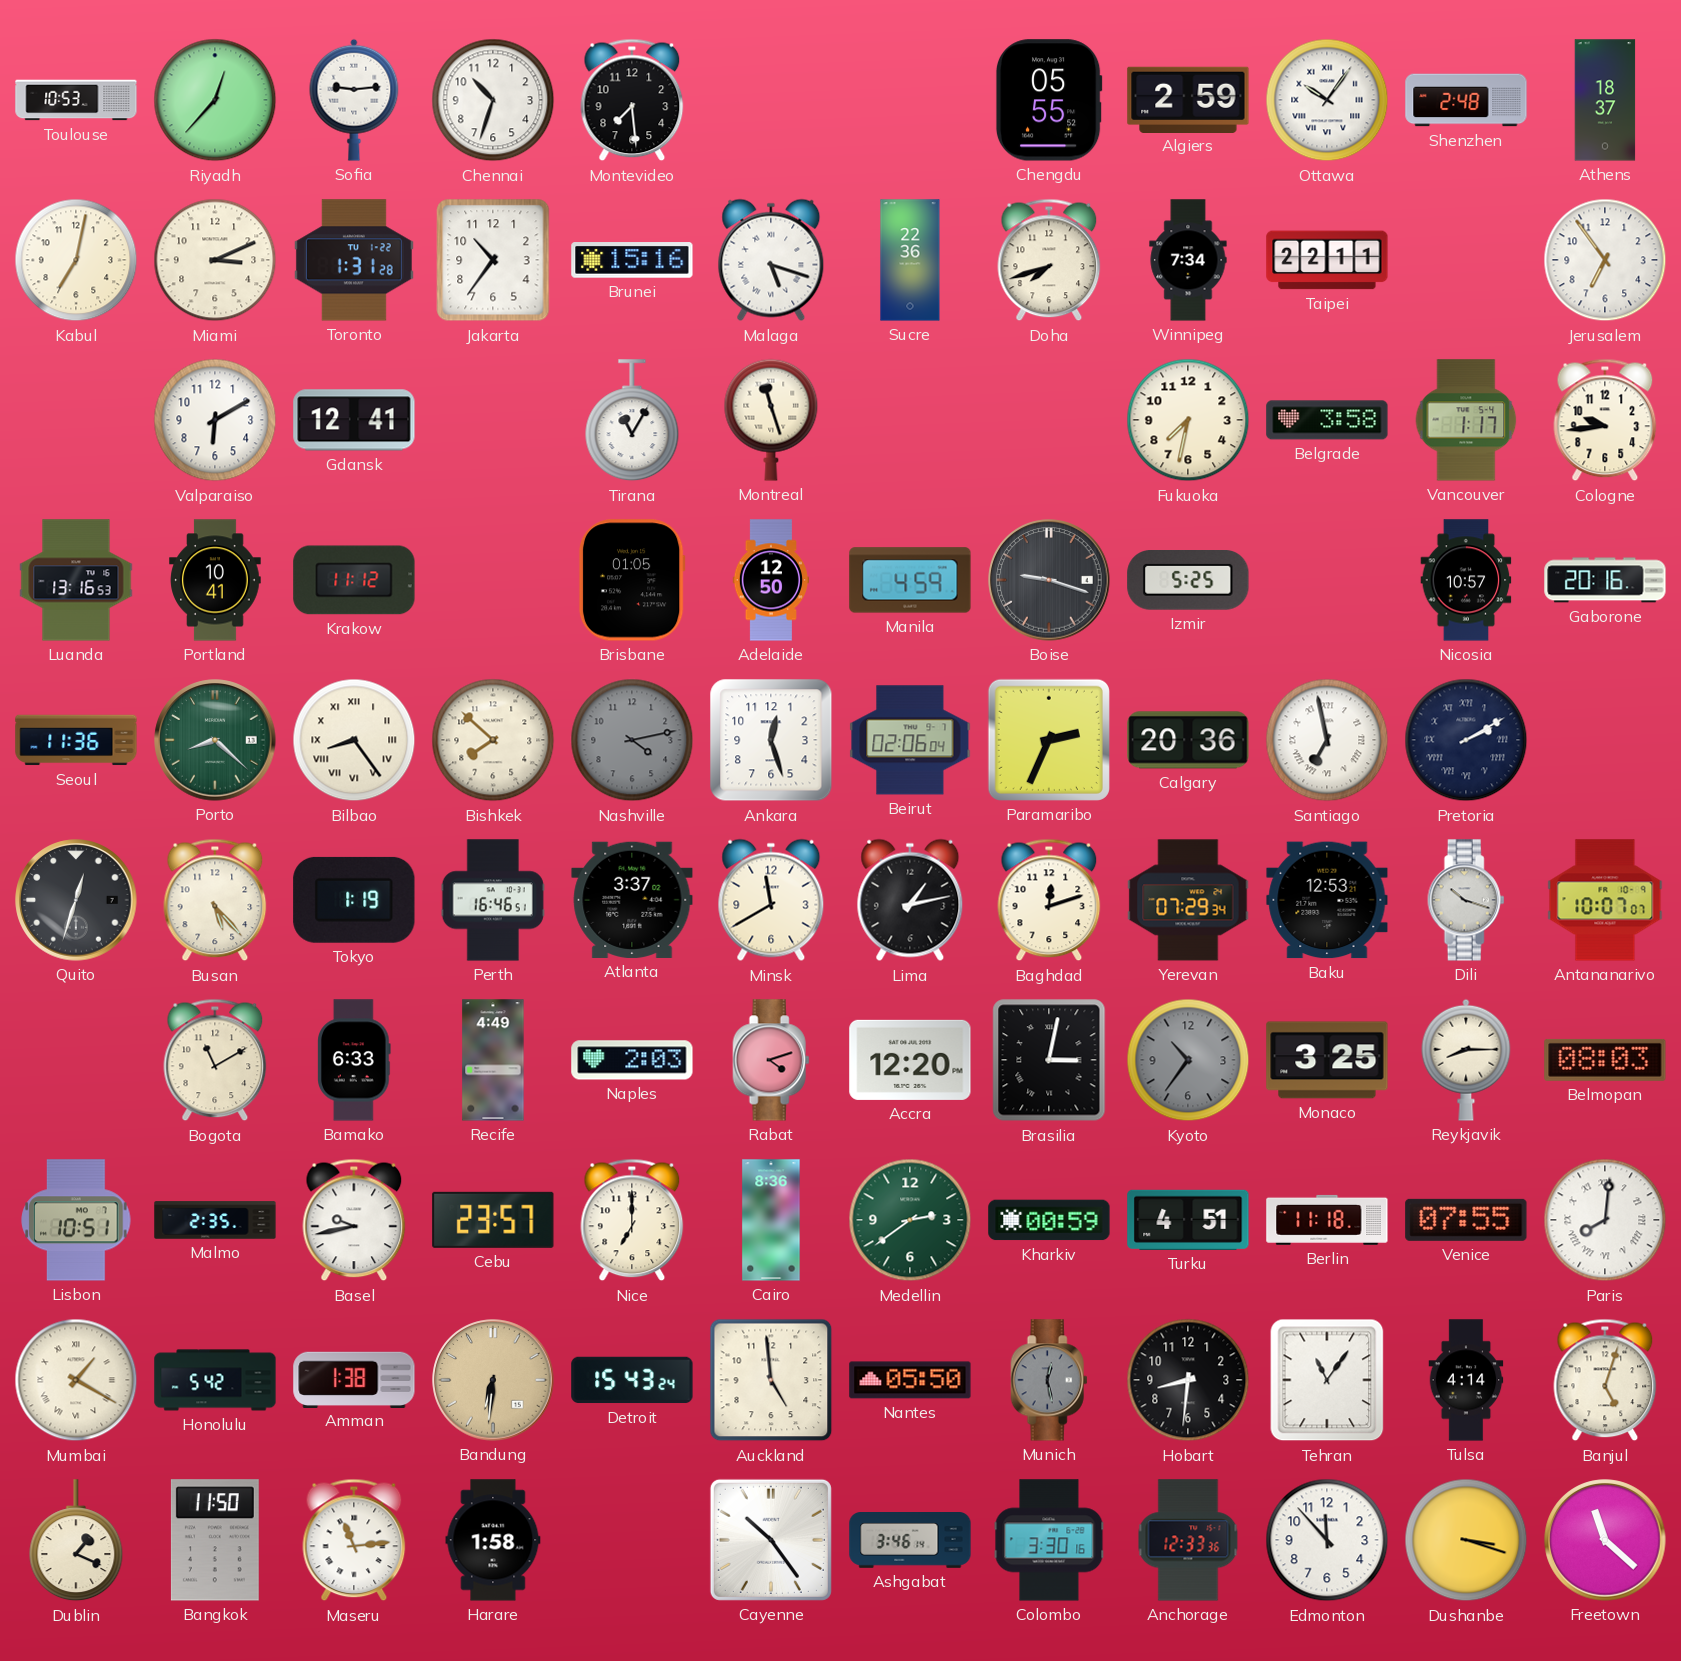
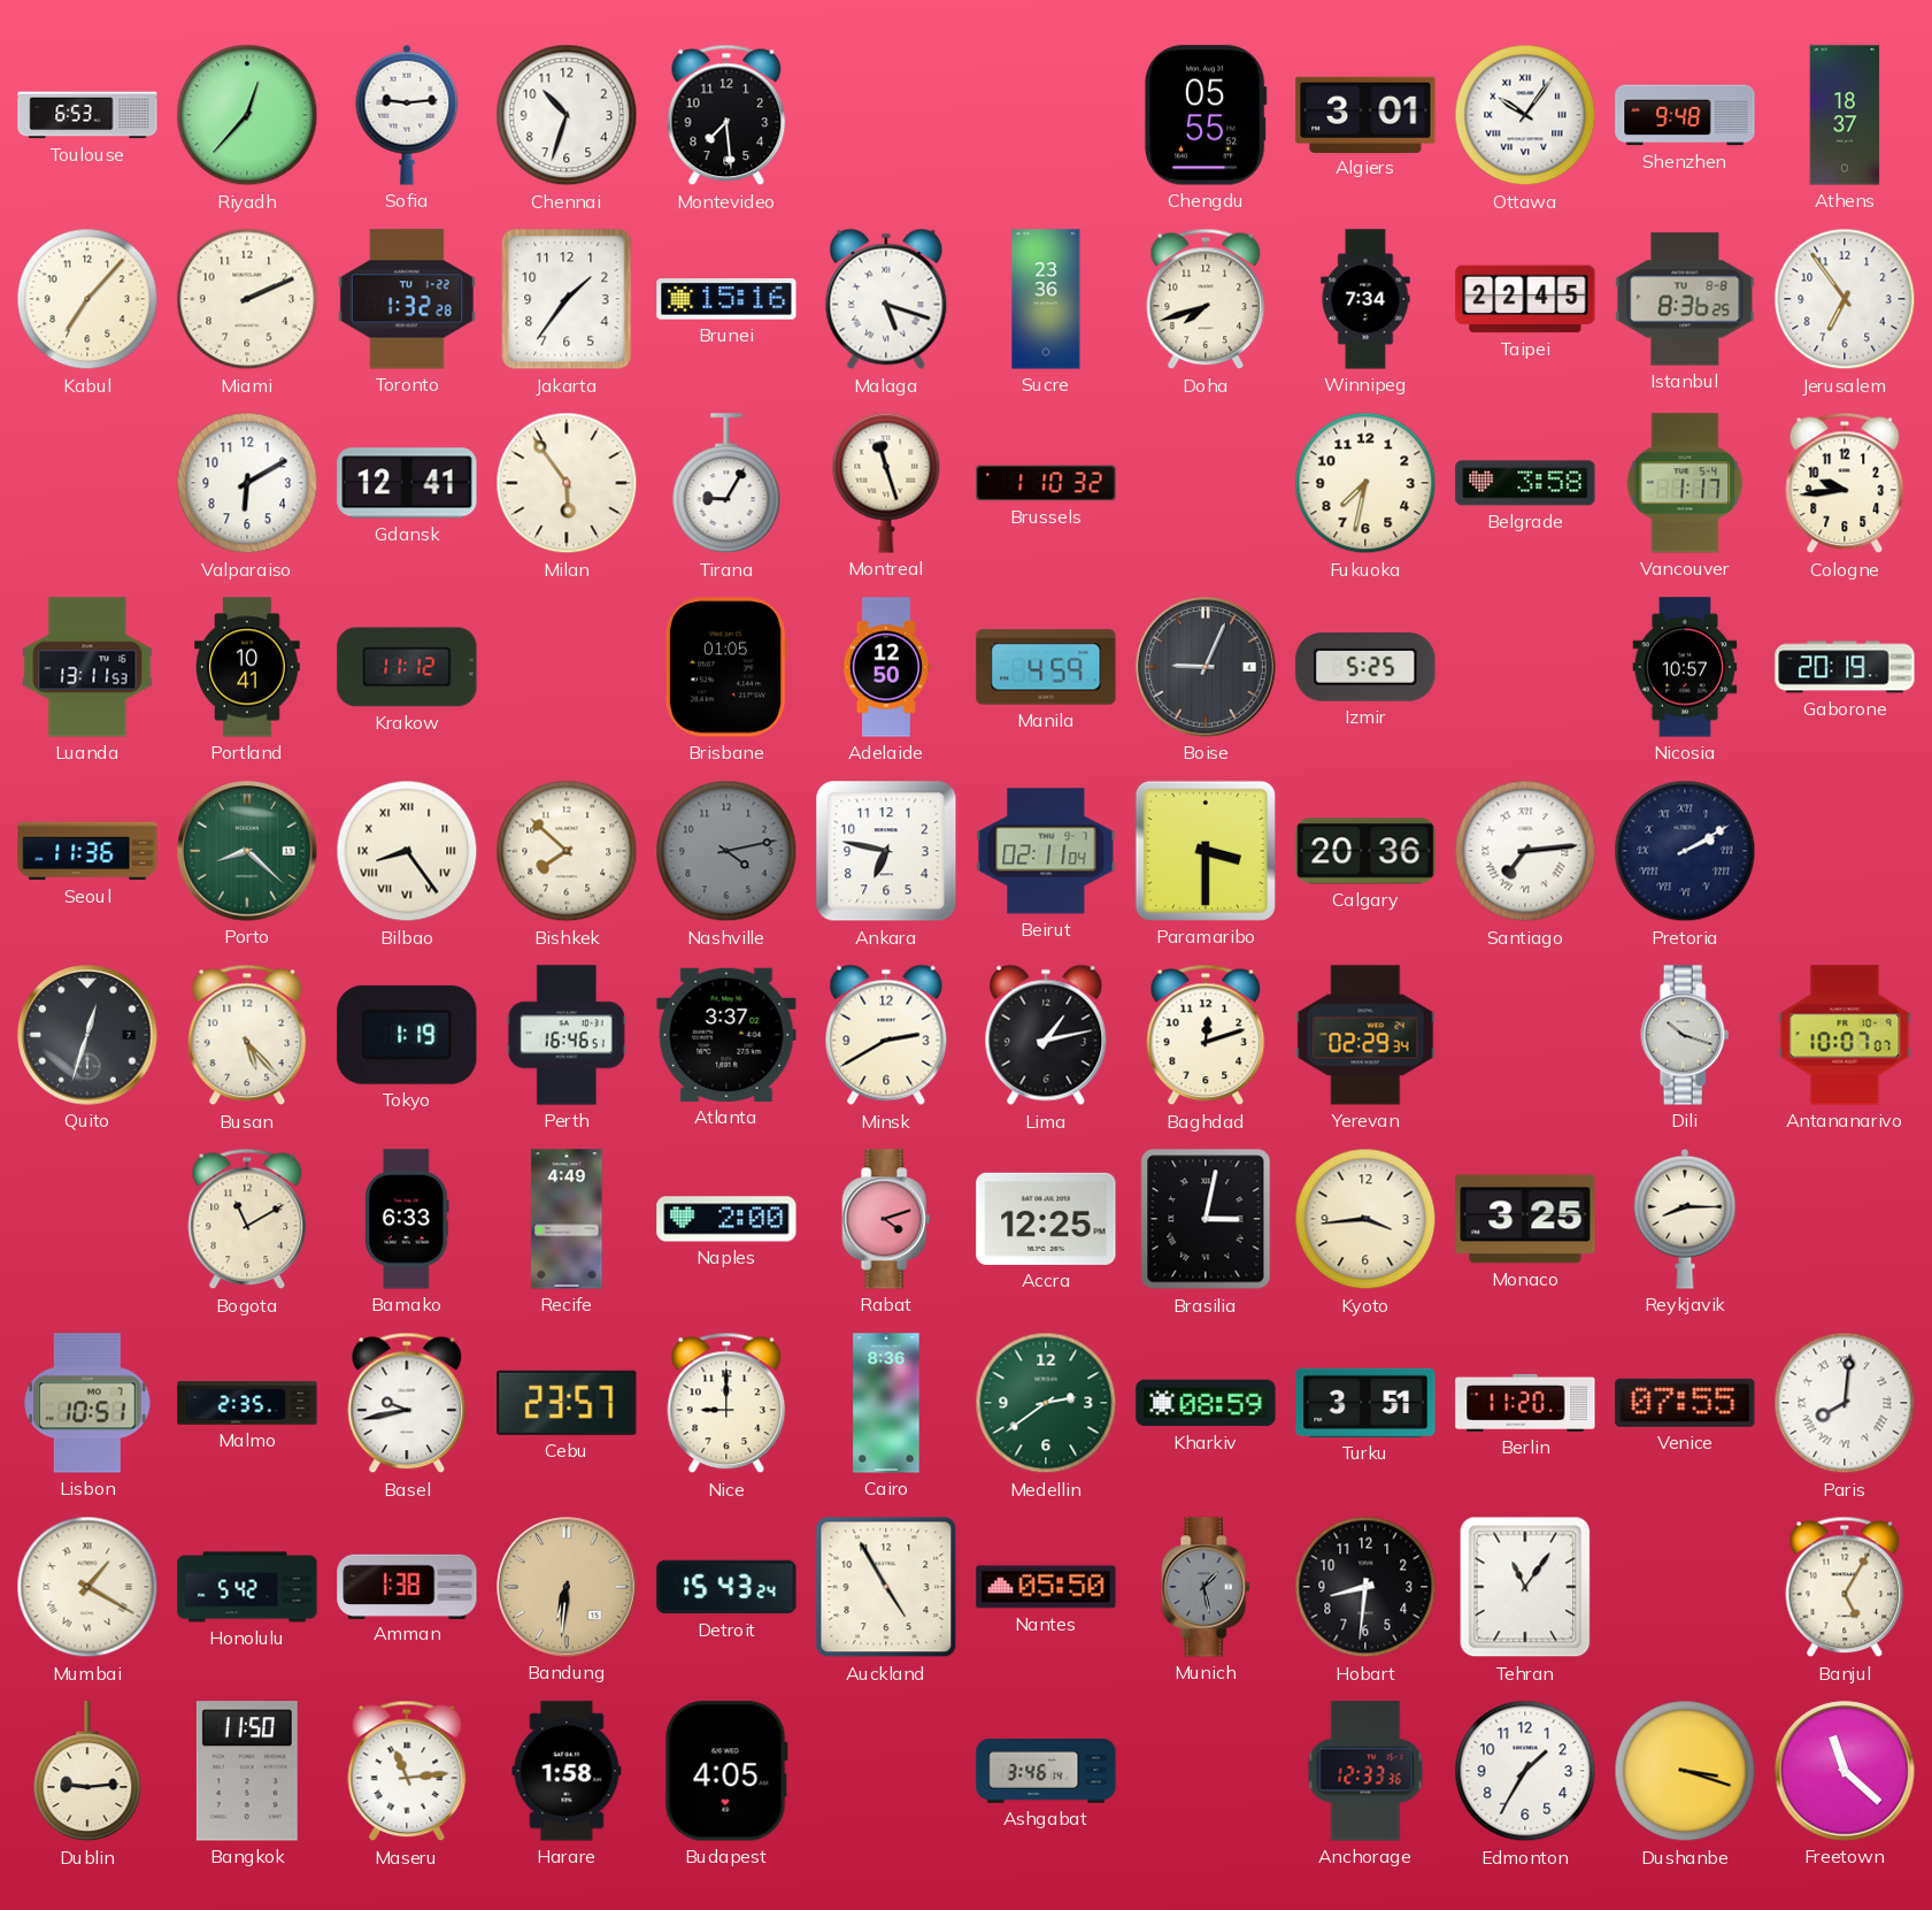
Toulouse: 10:53 -> 6:53
Algiers: 2:59 -> 3:01
Shenzhen: 2:48 -> 9:48
Kabul: 7:02 -> 7:07
Miami: 3:11 -> 2:11
Toronto: 1:31 -> 1:32
Jakarta: 10:36 -> 1:36
Sucre: 22:36 -> 23:36
Taipei: 22:11 -> 22:45
Istanbul: none -> 8:36
Milan: none -> 5:54
Tirana: 11:05 -> 9:05
Brussels: none -> 1:10
Luanda: 13:16 -> 13:11
Boise: 9:18 -> 9:04
Gaborone: 20:16 -> 20:19
Ankara: 12:27 -> 6:47
Beirut: 02:06 -> 02:11
Paramaribo: 2:34 -> 3:30
Santiago: 6:58 -> 7:14
Minsk: 11:40 -> 2:40
Yerevan: 07:29 -> 02:29
Baku: 12:53 -> none
Naples: 2:03 -> 2:00
Accra: 12:20 -> 12:25
Kyoto: 10:36 -> 3:44
Kyoto dial: grey -> cream
Belmopan: 08:03 -> none
Nice: 7:00 -> 9:00
Kharkiv: 00:59 -> 08:59
Turku: 4:51 -> 3:51
Berlin: 11:18 -> 11:20
Auckland: 4:59 -> 4:55
Munich: 12:28 -> 1:28
Tulsa: 4:14 -> none
Banjul: 5:03 -> 5:05
Dublin: 1:19 -> 9:14
Budapest: none -> 4:05
Cayenne: 10:24 -> none
Colombo: 3:30 -> none
Edmonton: 11:53 -> 1:35
